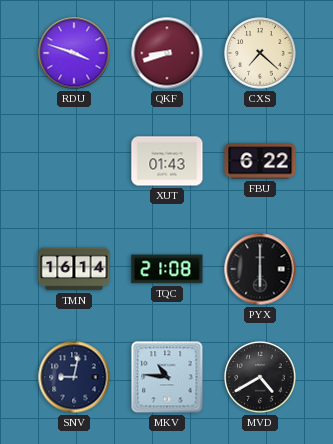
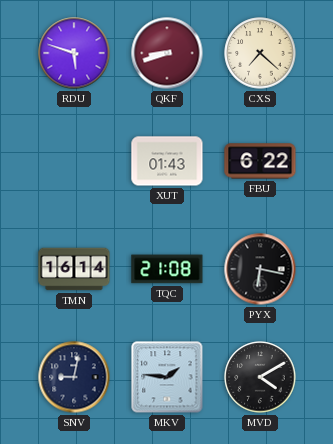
RDU: 3:48 -> 5:48
PYX: 6:00 -> 6:17
MKV: 10:46 -> 1:46
MVD: 4:40 -> 4:10
